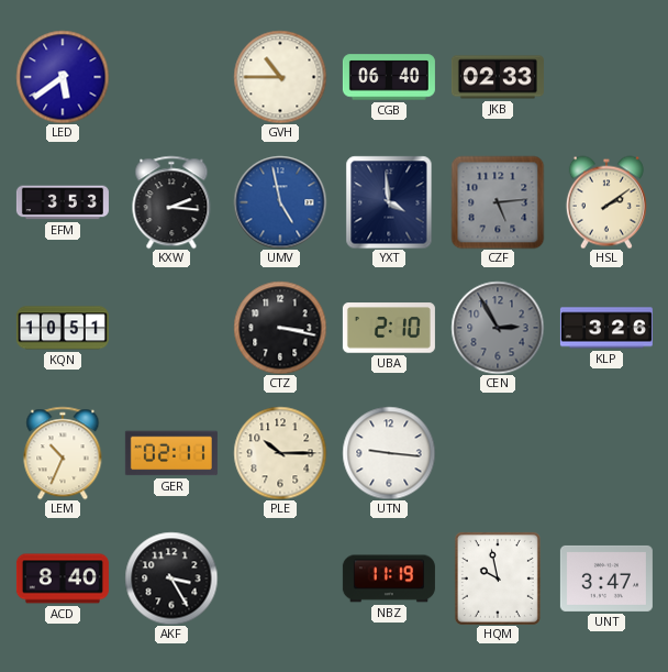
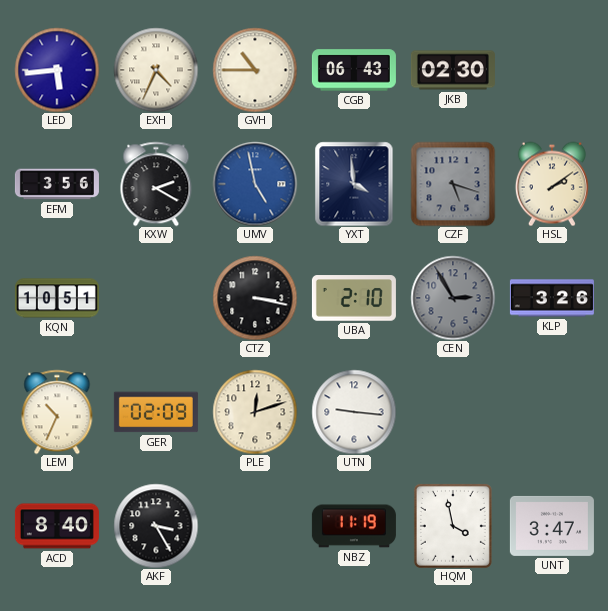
LED: 5:39 -> 5:44
EXH: none -> 4:34
CGB: 06:40 -> 06:43
JKB: 02:33 -> 02:30
EFM: 3:53 -> 3:56
KXW: 2:16 -> 2:20
CZF: 5:14 -> 5:18
GER: 02:11 -> 02:09
PLE: 10:15 -> 12:12
HQM: 9:58 -> 3:58
